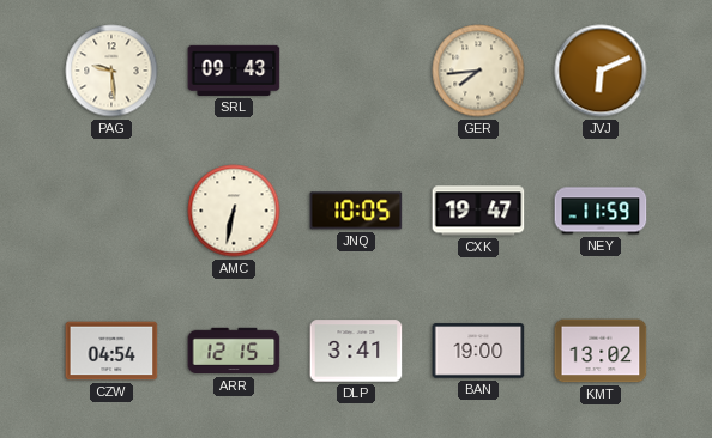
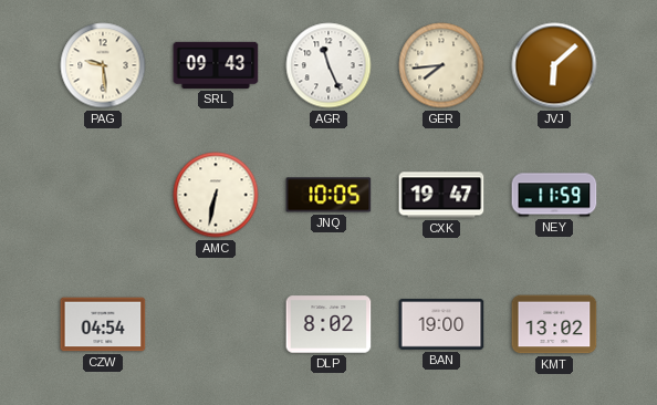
AGR: none -> 11:26
JVJ: 6:11 -> 6:08
ARR: 12:15 -> none
DLP: 3:41 -> 8:02
